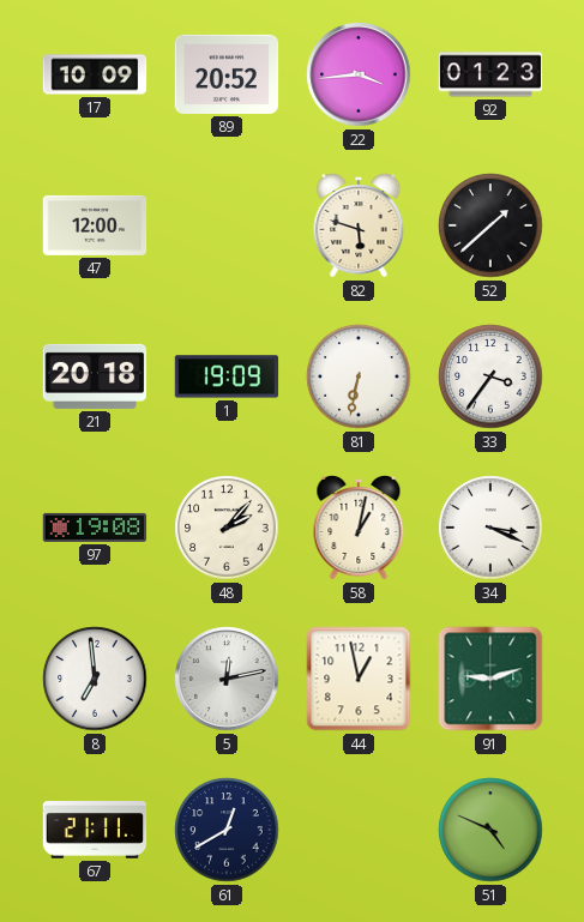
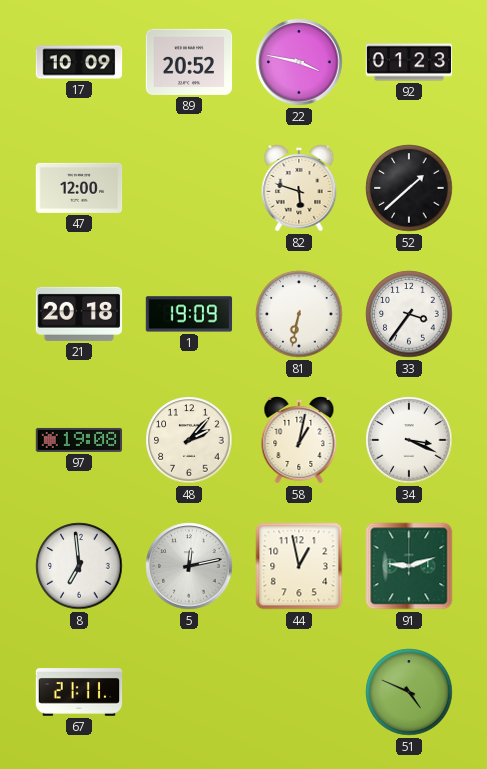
22: 3:44 -> 3:47
61: 12:40 -> none
